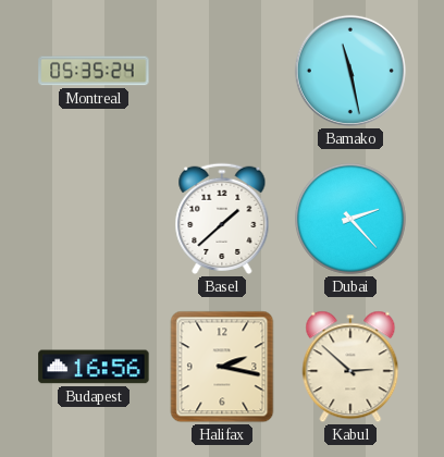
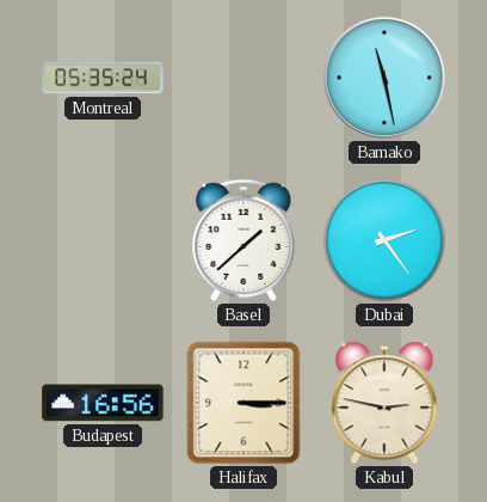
Dubai: 2:23 -> 2:24
Halifax: 2:17 -> 3:15
Kabul: 2:52 -> 2:47
